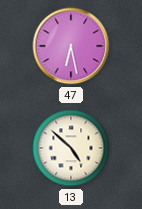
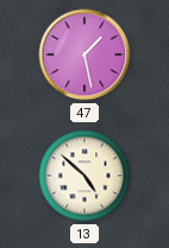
47: 6:28 -> 1:28
